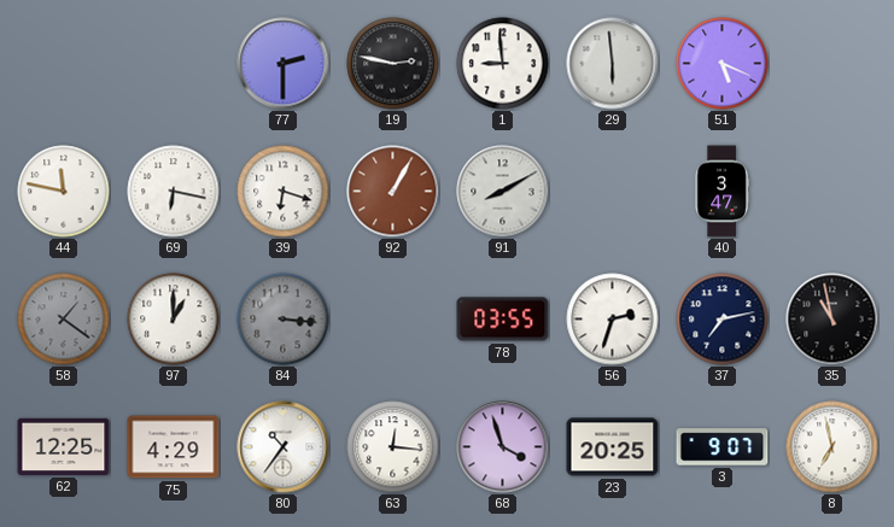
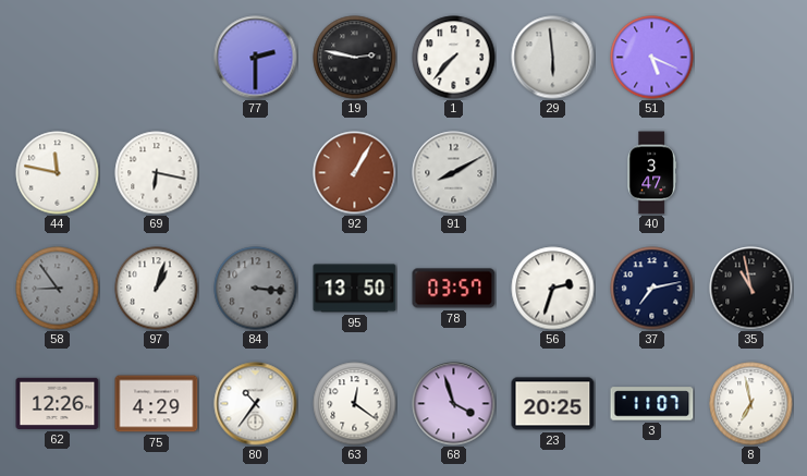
1: 8:59 -> 7:37
39: 6:18 -> none
58: 1:21 -> 8:54
97: 1:00 -> 1:03
95: none -> 13:50
78: 03:55 -> 03:57
62: 12:25 -> 12:26
63: 12:16 -> 12:21
3: 9:07 -> 11:07
